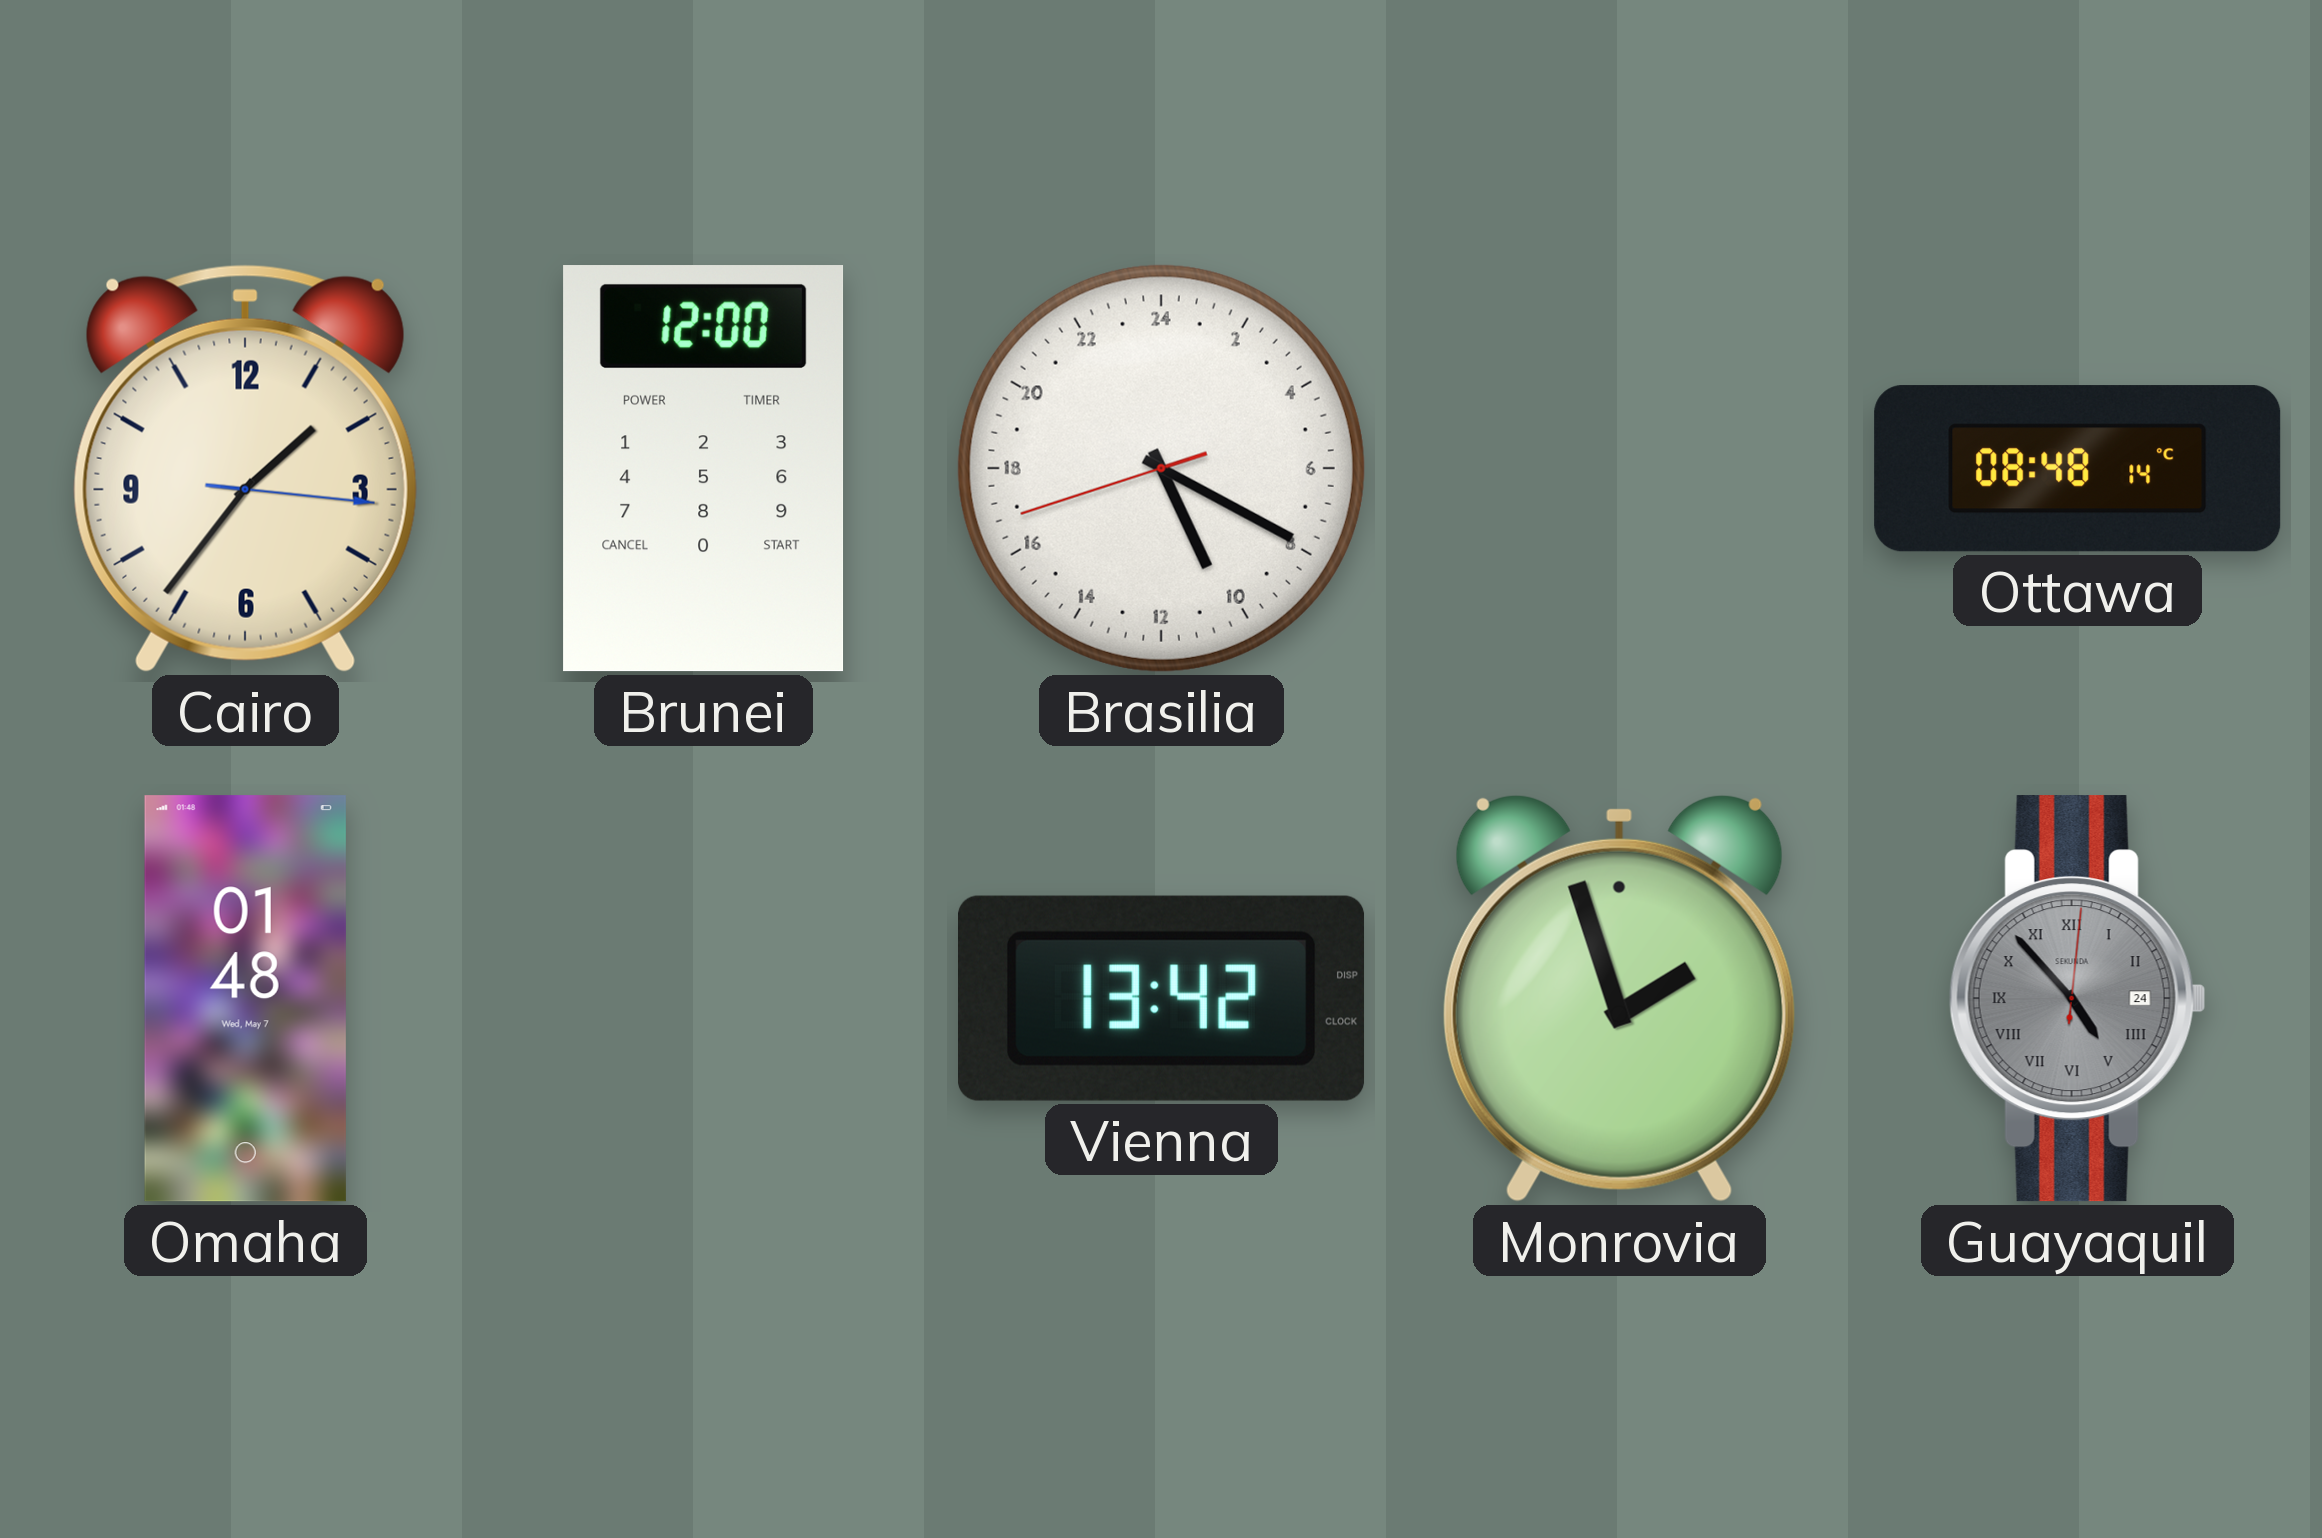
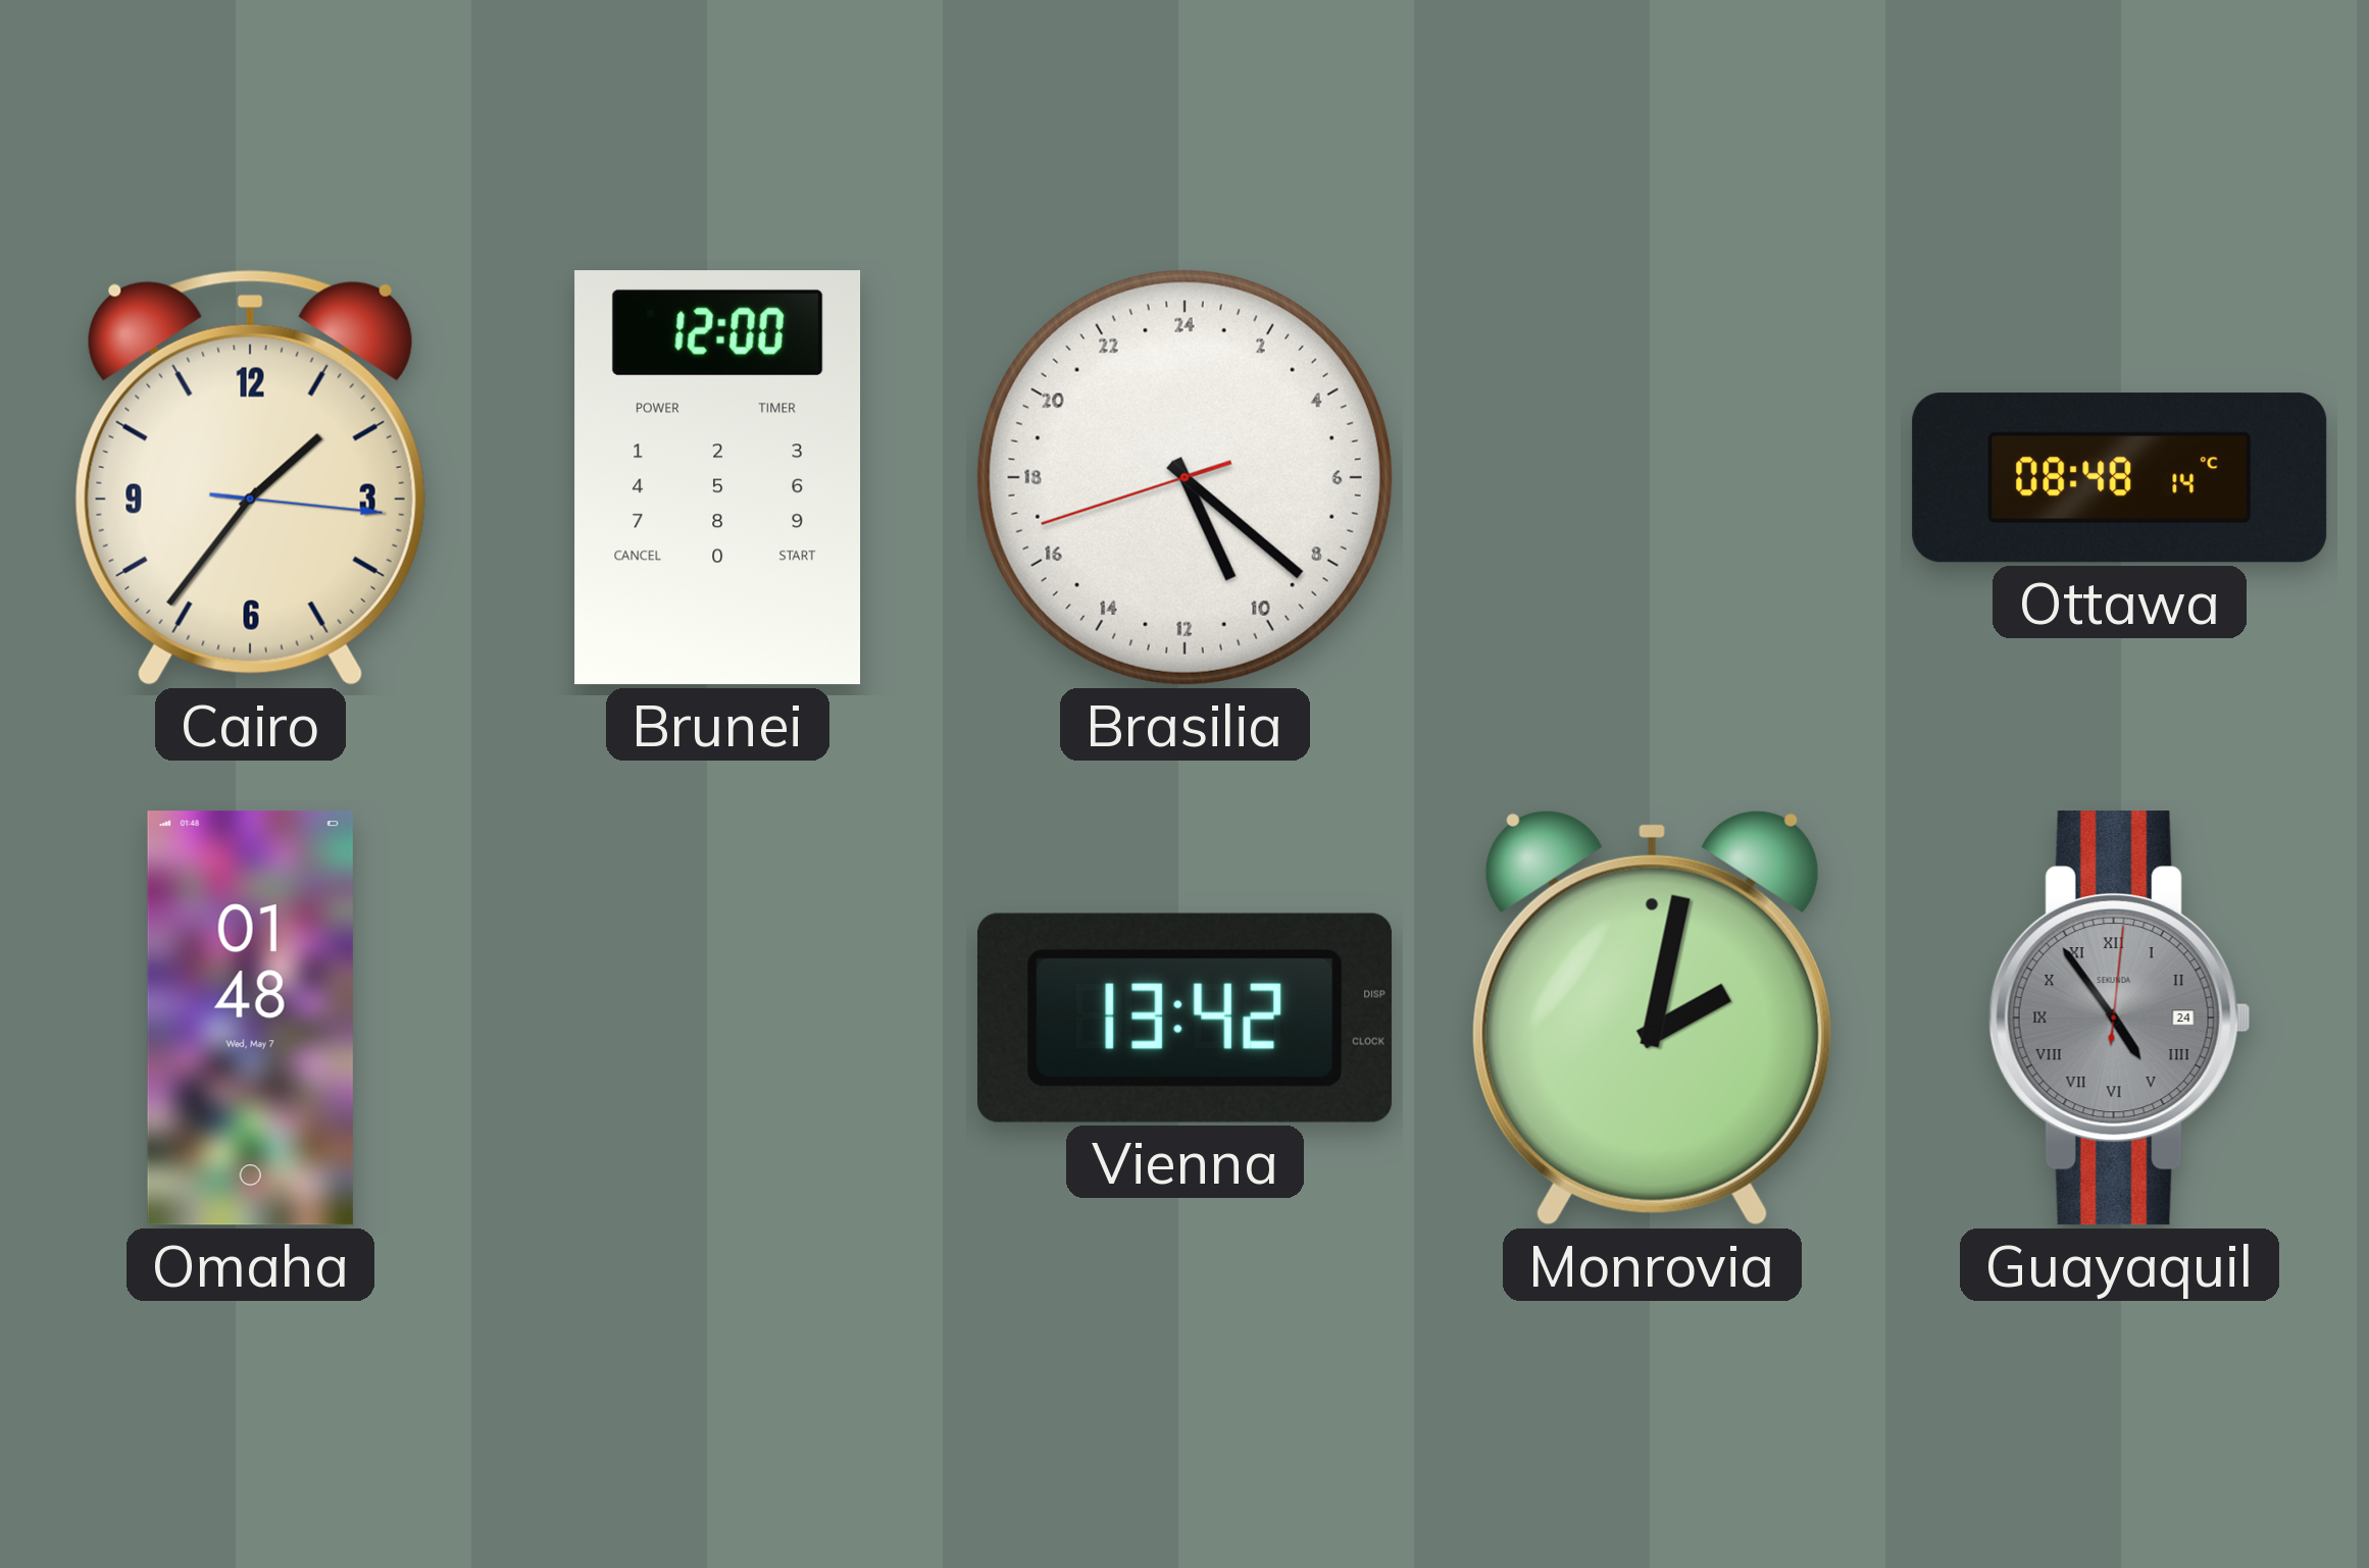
Brasilia: 10:19 -> 10:21
Monrovia: 1:57 -> 2:02
Guayaquil: 4:53 -> 4:54
